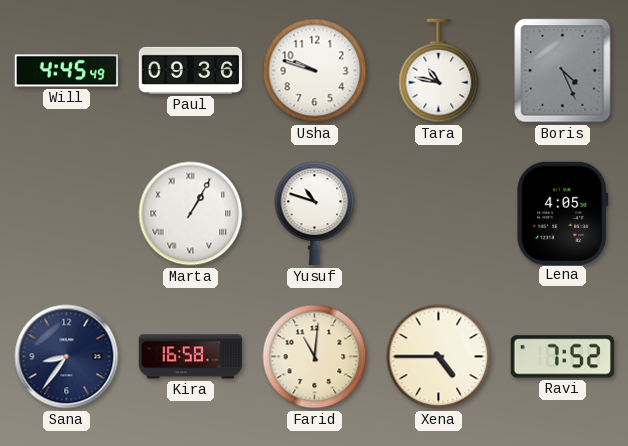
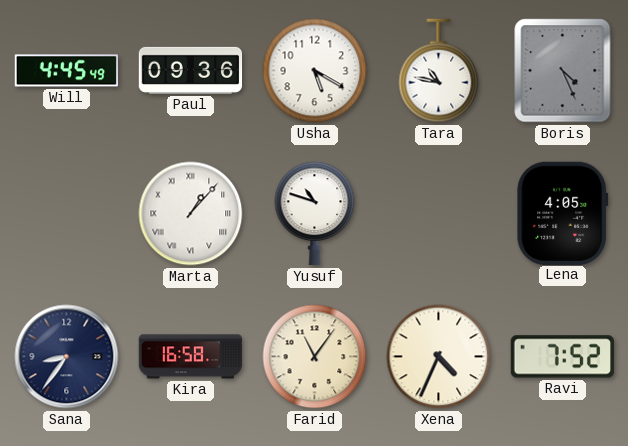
Usha: 9:48 -> 5:20
Marta: 1:05 -> 1:07
Farid: 11:01 -> 11:06
Xena: 4:45 -> 4:34
